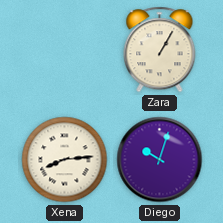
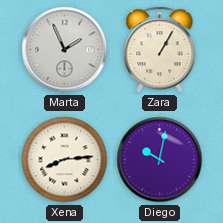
Marta: none -> 1:56
Diego: 10:03 -> 10:02
